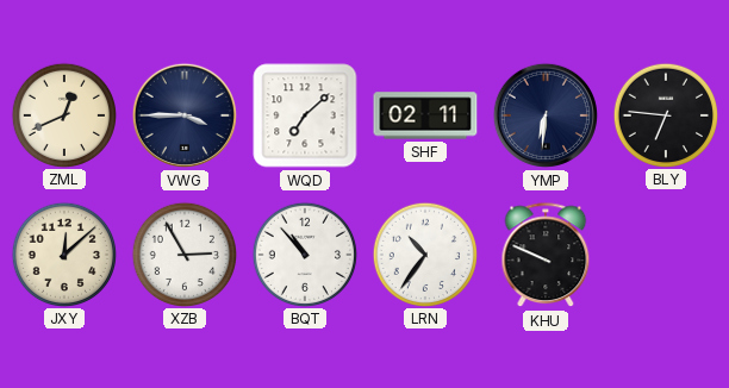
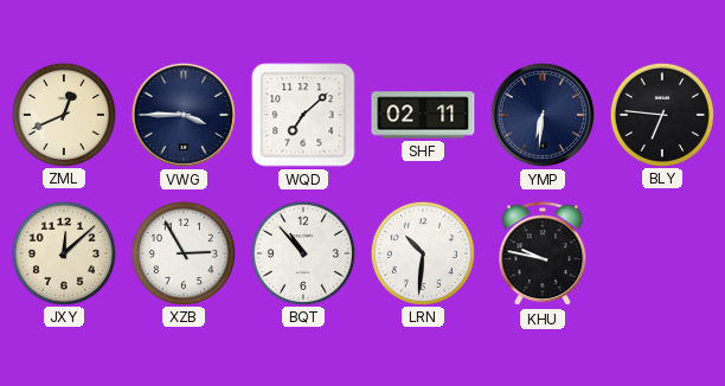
LRN: 10:36 -> 10:31
KHU: 9:49 -> 9:47
